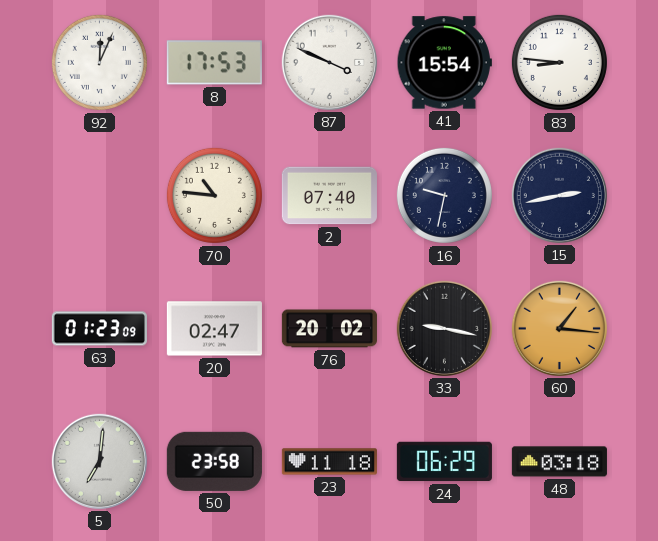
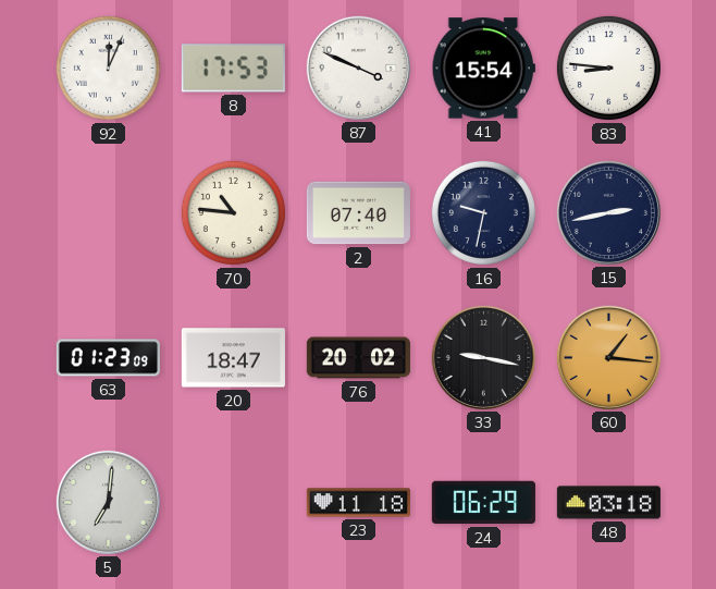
20: 02:47 -> 18:47
50: 23:58 -> none
